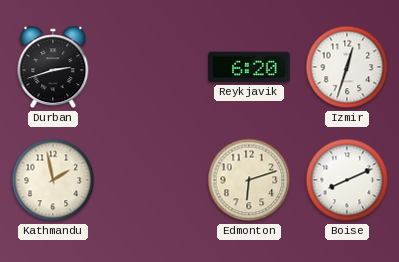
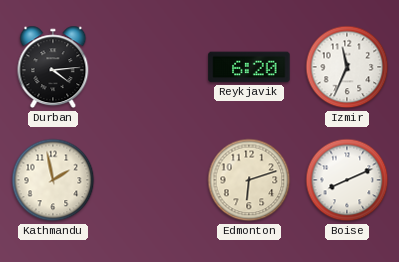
Durban: 2:42 -> 4:14
Izmir: 12:33 -> 11:34
